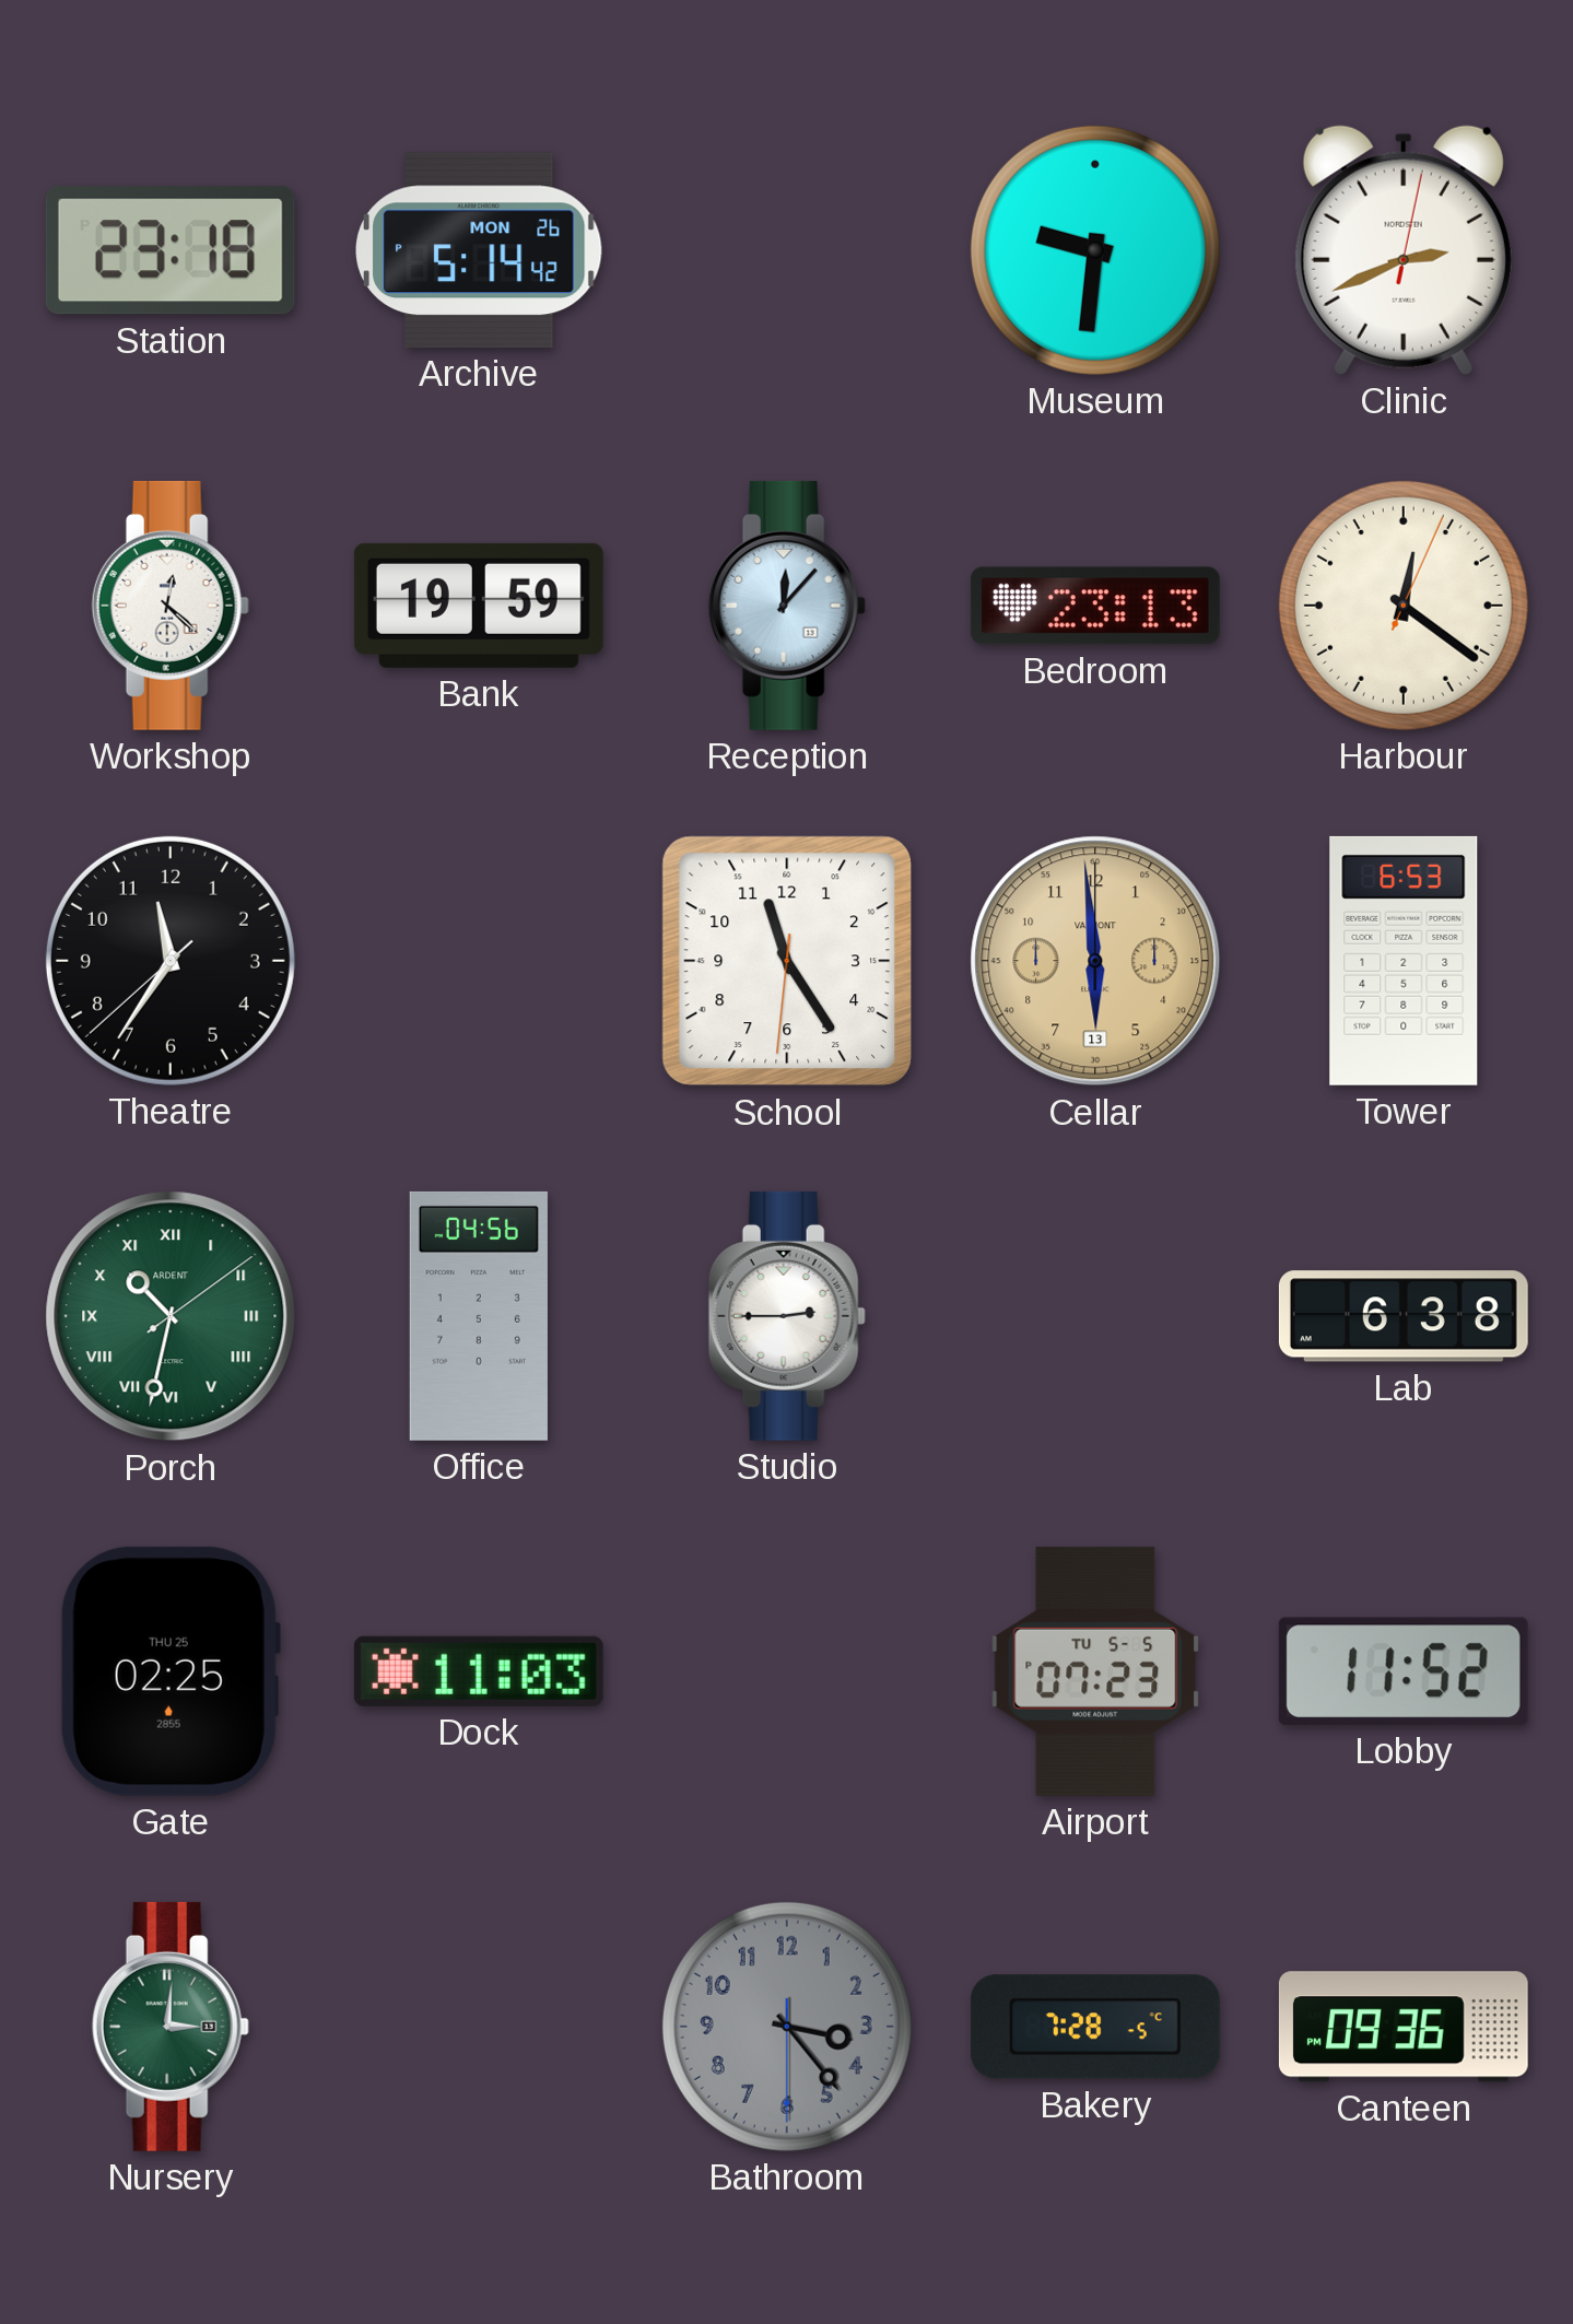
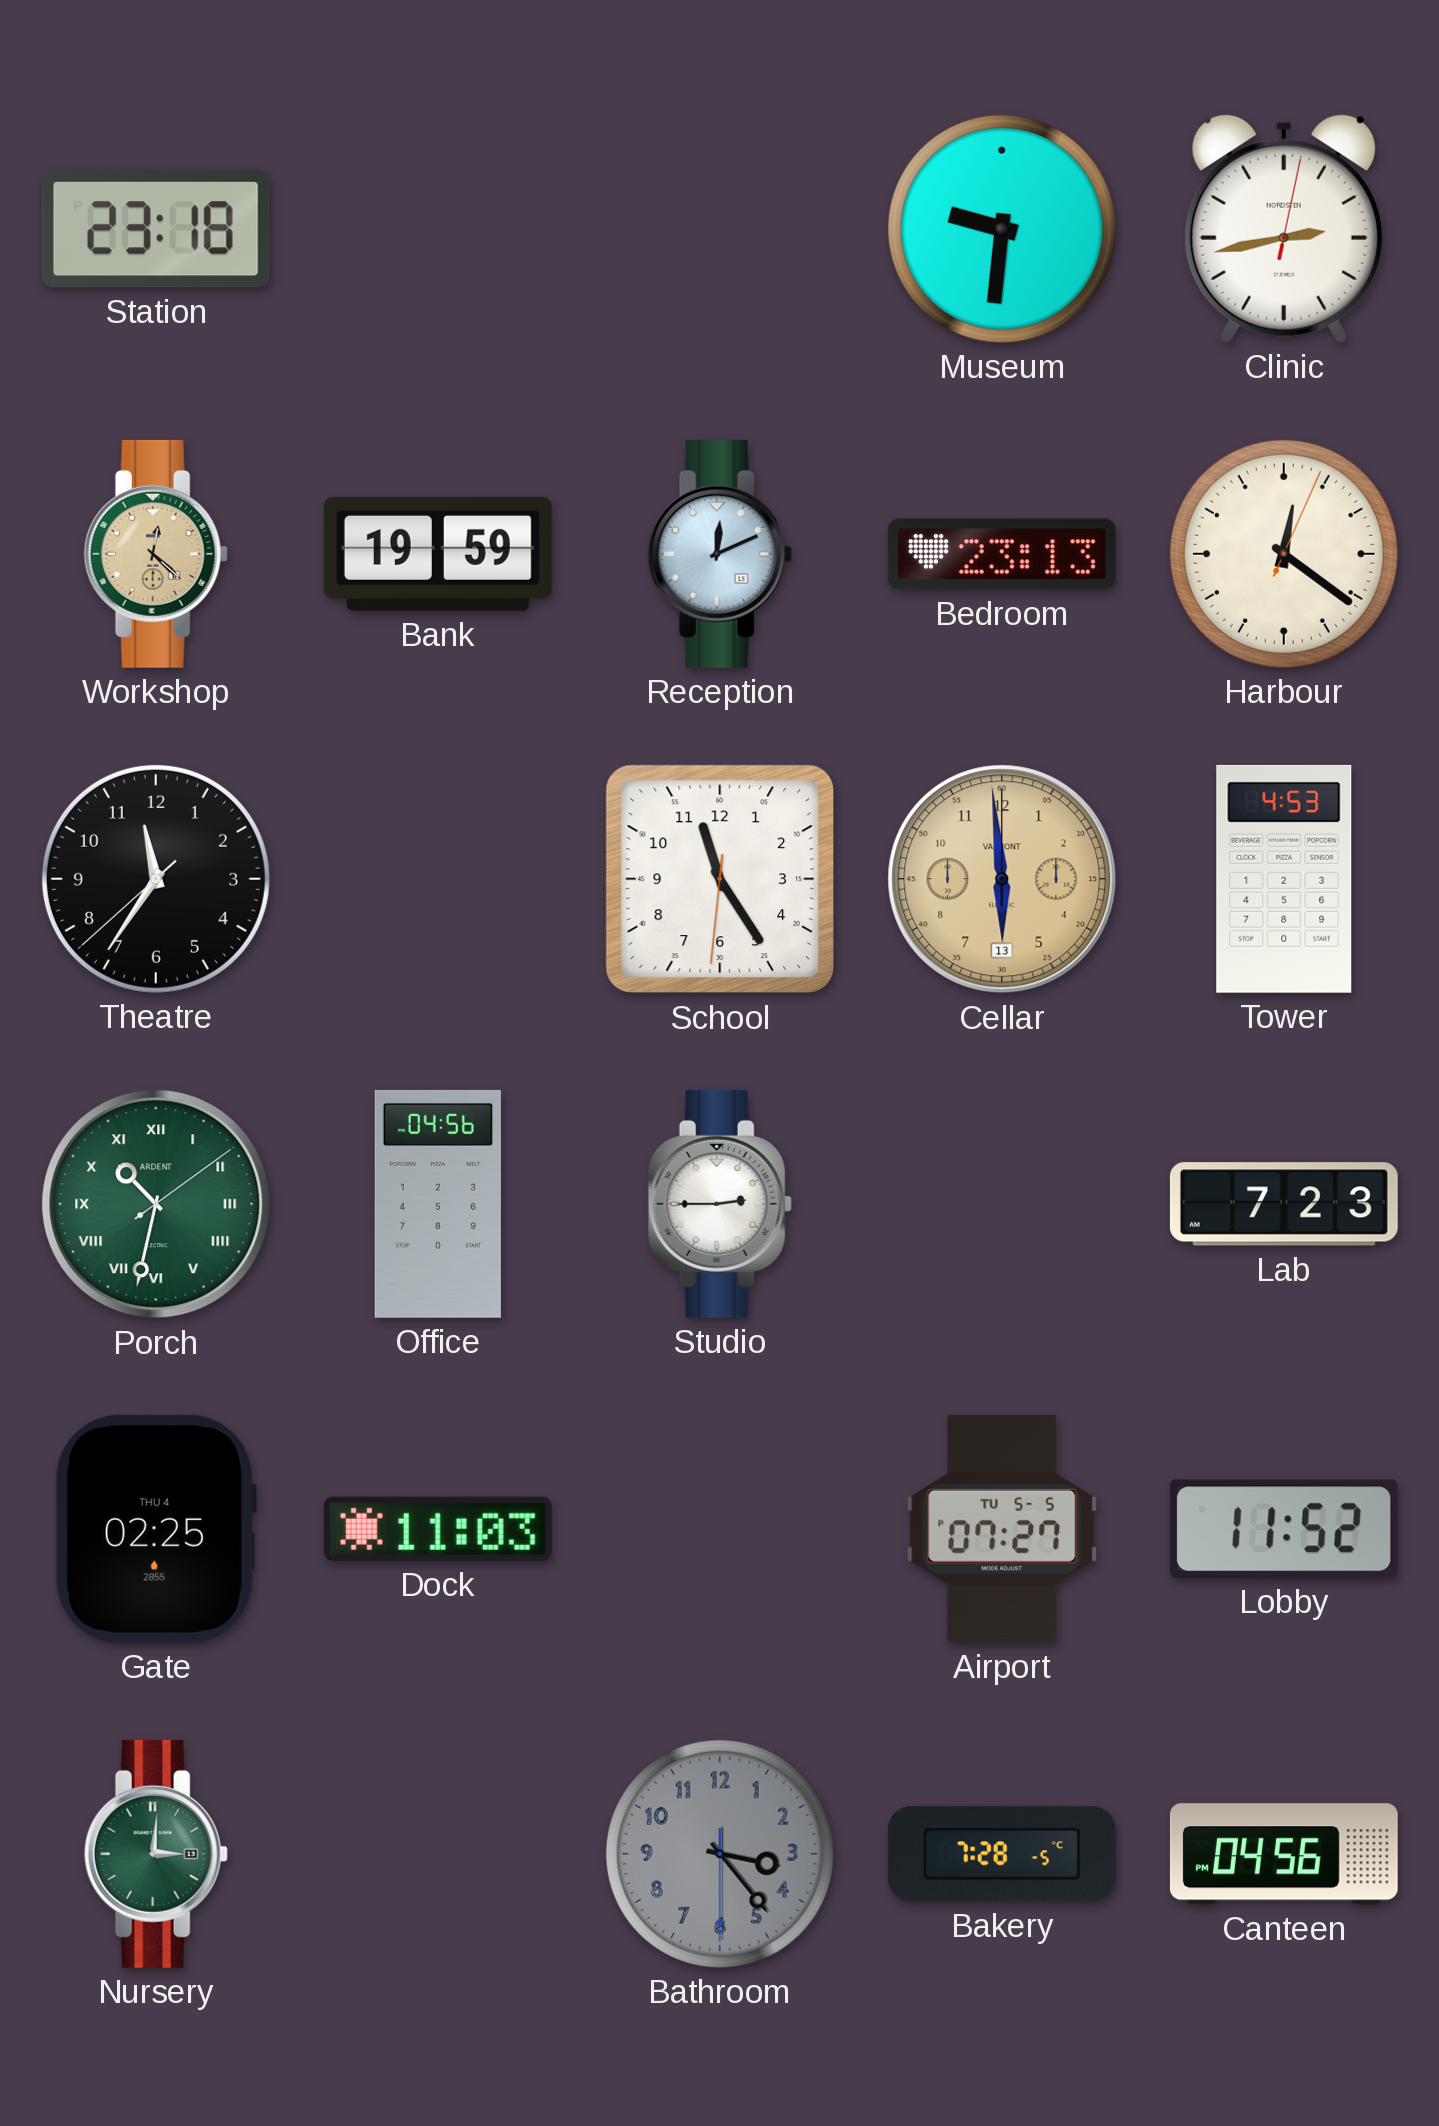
Archive: 5:14 -> none
Clinic: 2:41 -> 2:43
Workshop dial: white -> champagne
Reception: 12:07 -> 12:11
Tower: 6:53 -> 4:53
Lab: 6:38 -> 7:23
Gate date: THU 25 -> THU 4
Airport: 07:23 -> 07:27
Canteen: 09:36 -> 04:56
